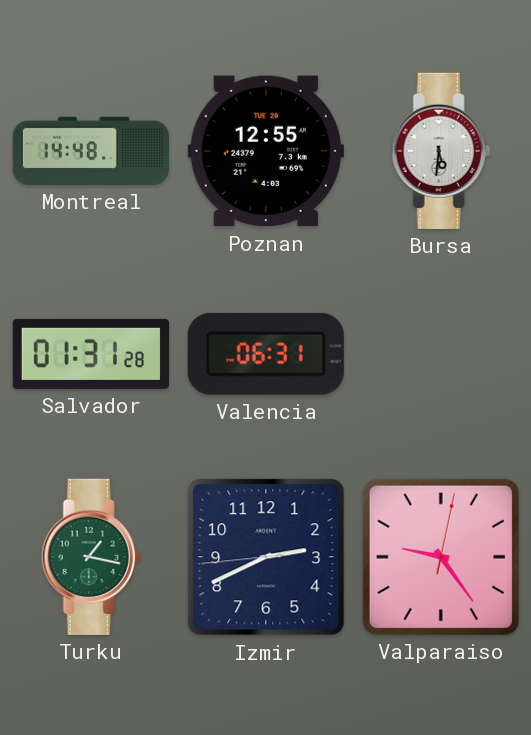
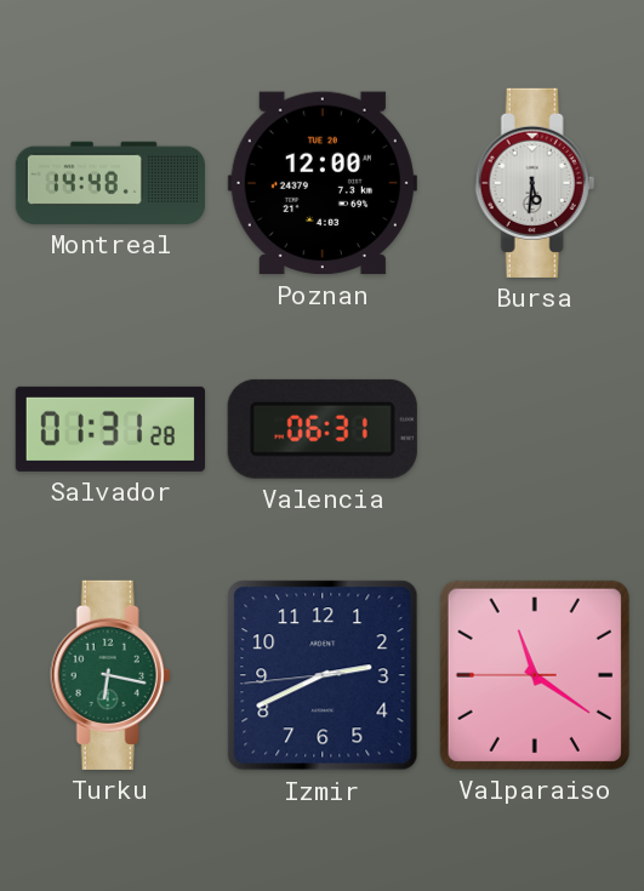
Poznan: 12:55 -> 12:00
Turku: 1:17 -> 6:17
Valparaiso: 9:24 -> 11:20
